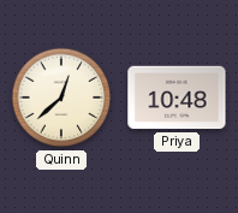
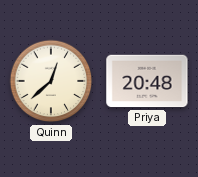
Priya: 10:48 -> 20:48
